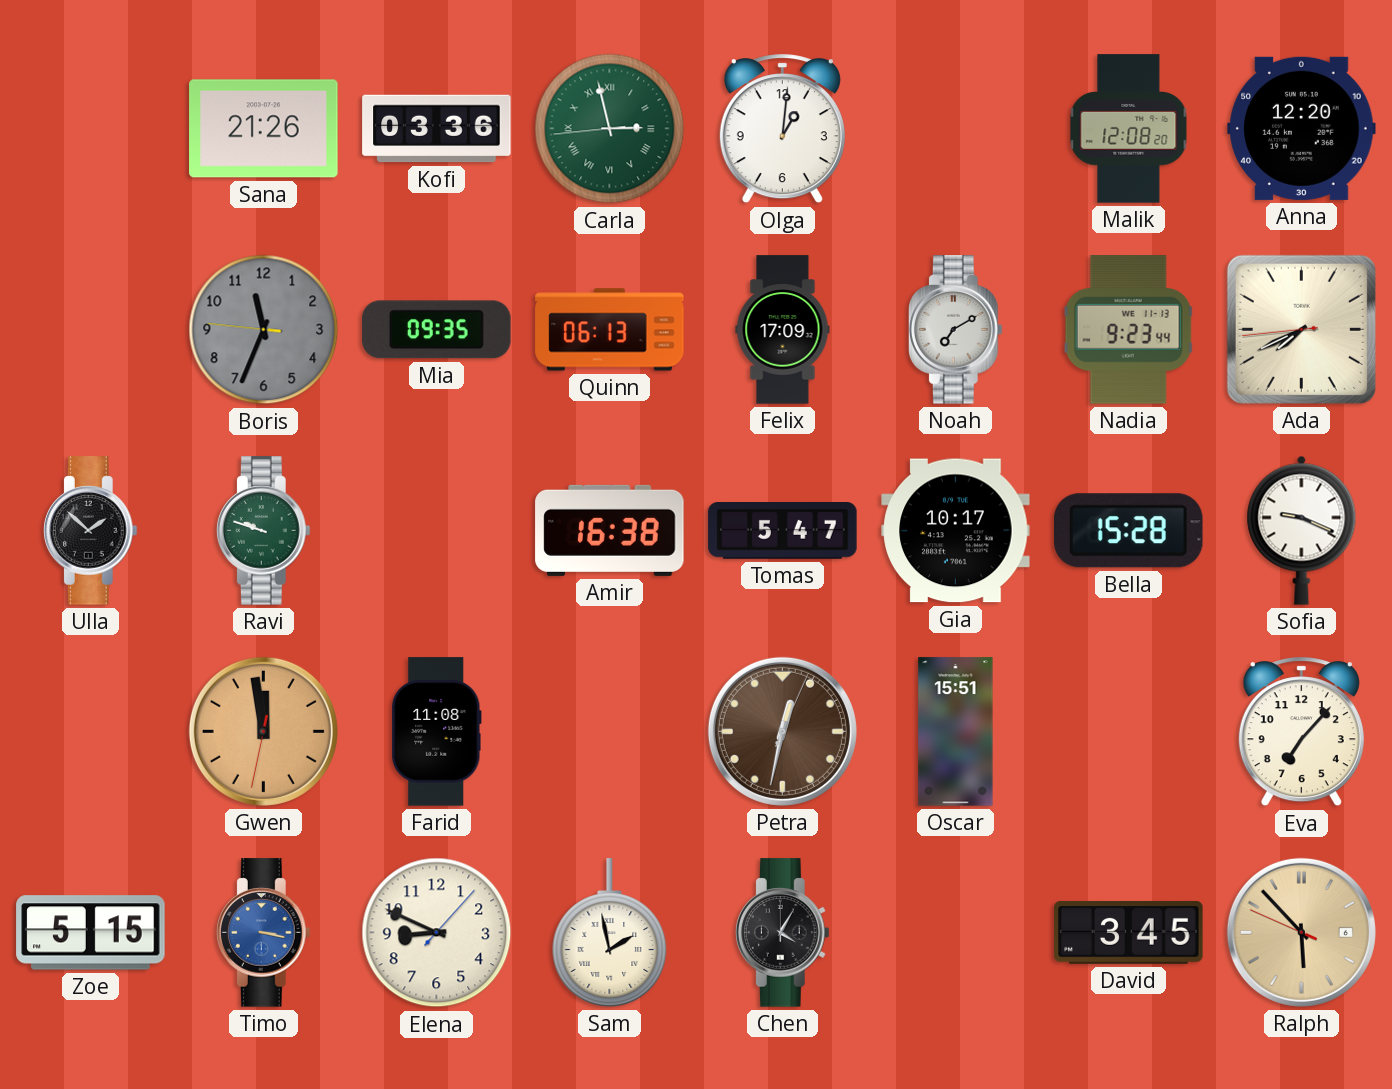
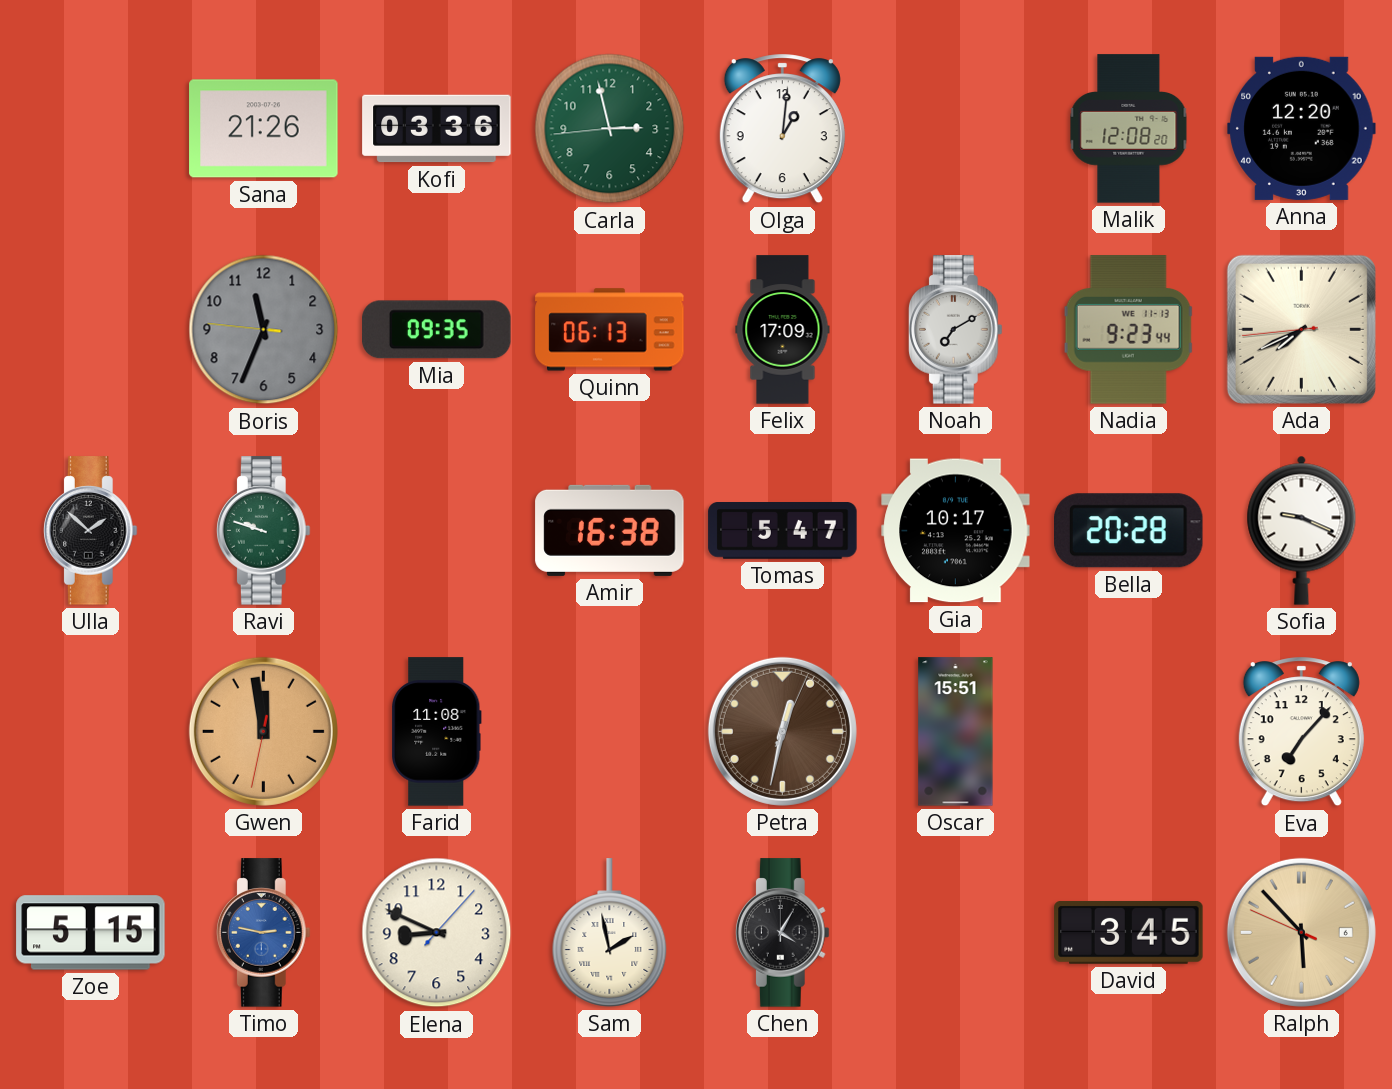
Carla numerals: Roman -> Arabic
Bella: 15:28 -> 20:28
Timo: 3:17 -> 2:47
